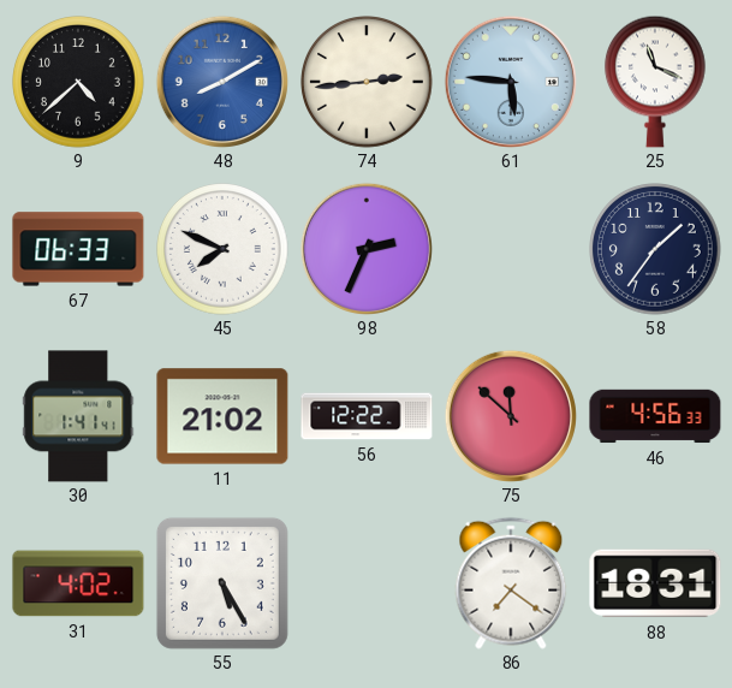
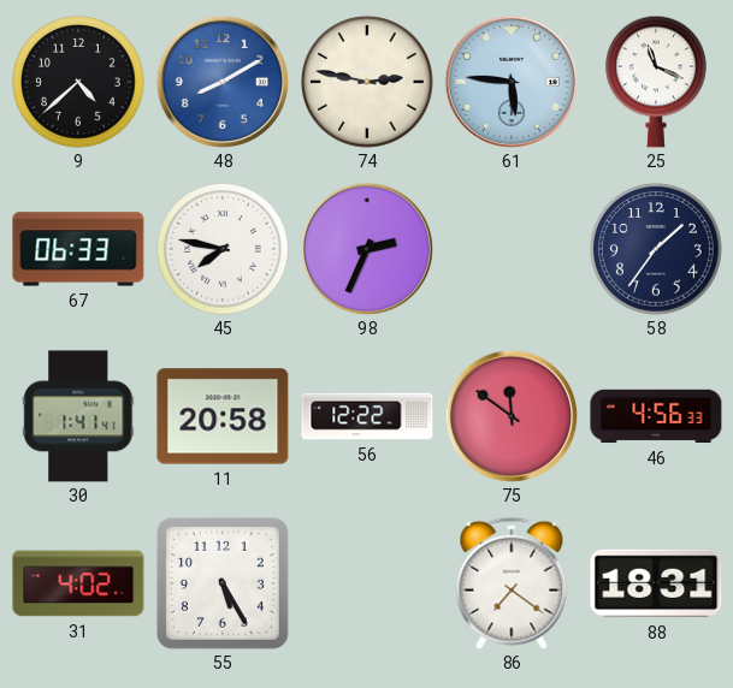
74: 2:44 -> 2:47
45: 7:49 -> 7:47
11: 21:02 -> 20:58
75: 11:52 -> 11:51
